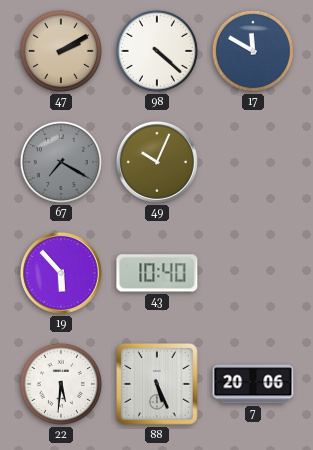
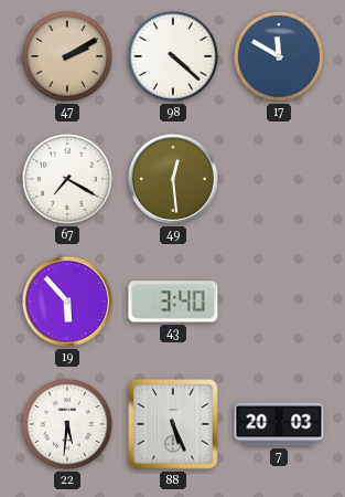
67 dial: grey -> white
49: 10:04 -> 12:29
43: 10:40 -> 3:40
7: 20:06 -> 20:03
